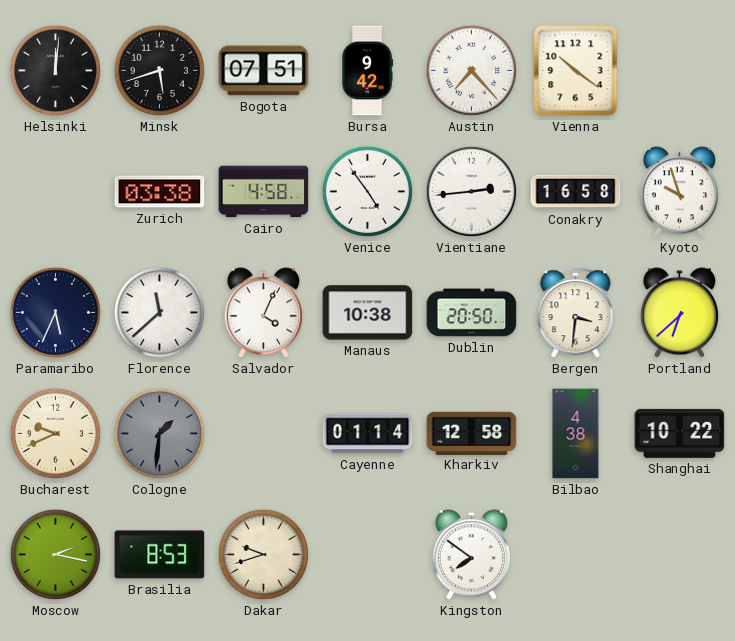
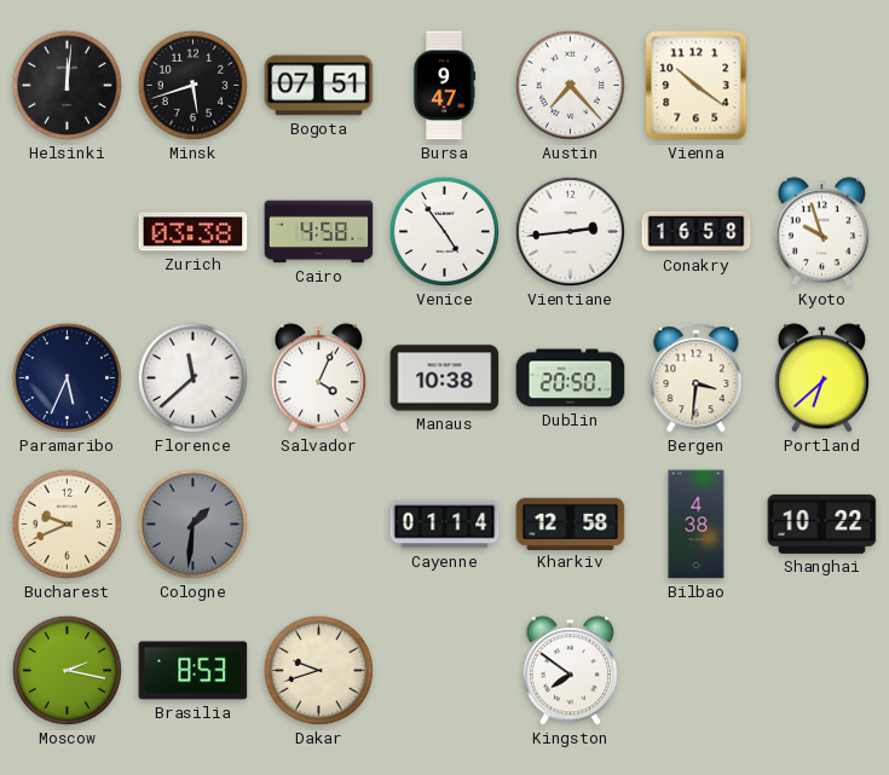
Bursa: 9:42 -> 9:47
